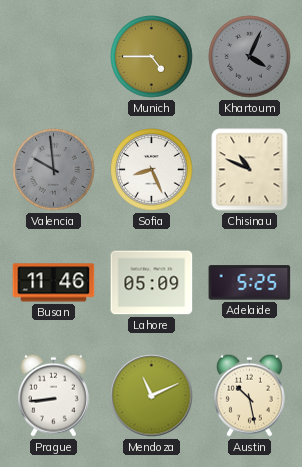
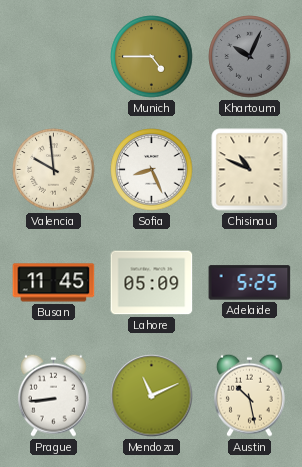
Khartoum: 4:04 -> 10:04
Valencia dial: grey -> cream
Busan: 11:46 -> 11:45
